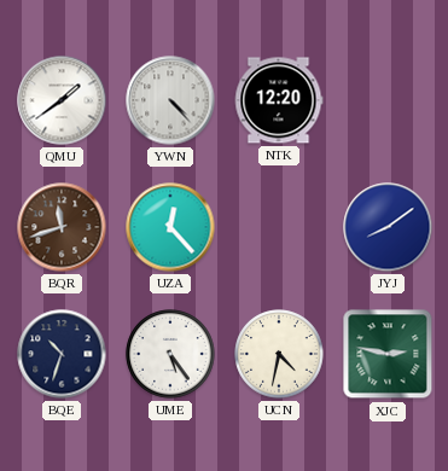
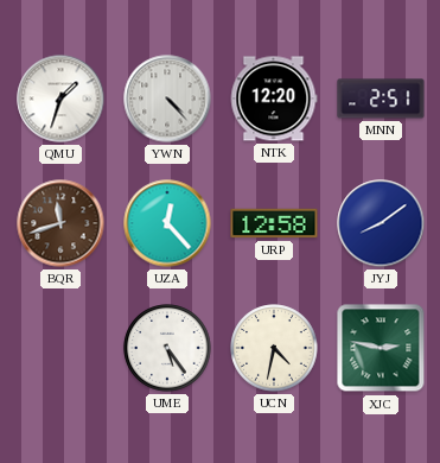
QMU: 1:39 -> 1:33
MNN: none -> 2:51
URP: none -> 12:58
BQE: 10:33 -> none
